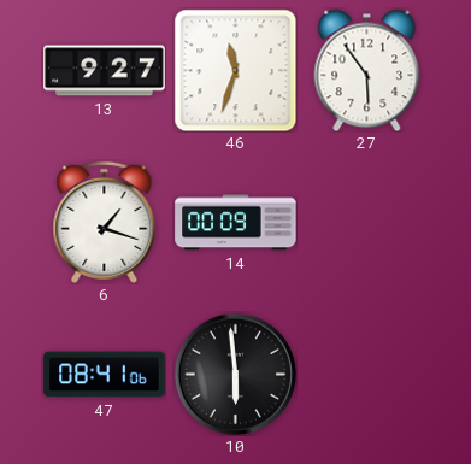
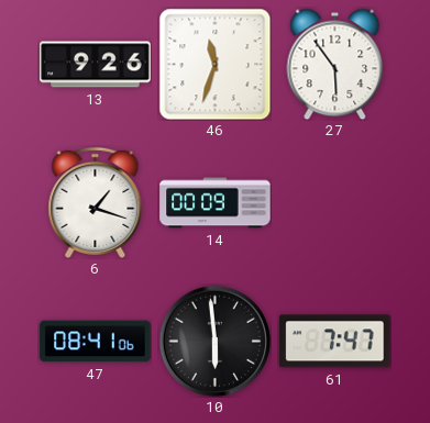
13: 9:27 -> 9:26
61: none -> 7:47
